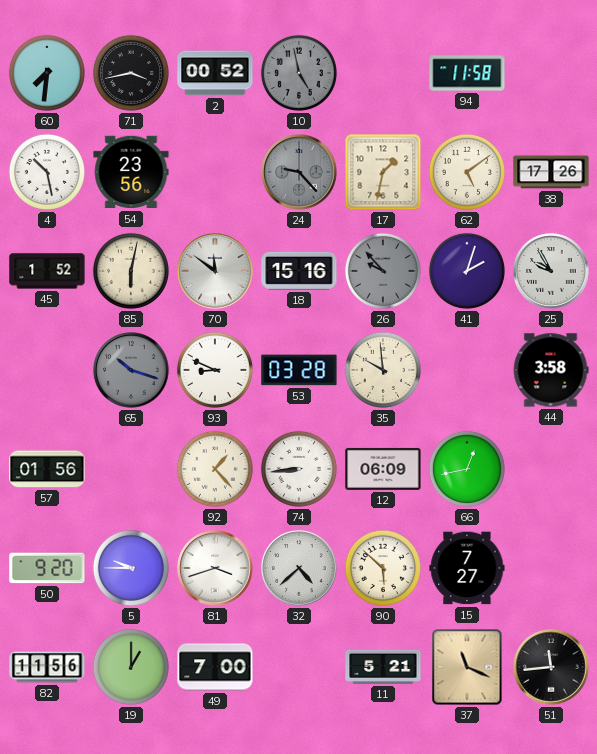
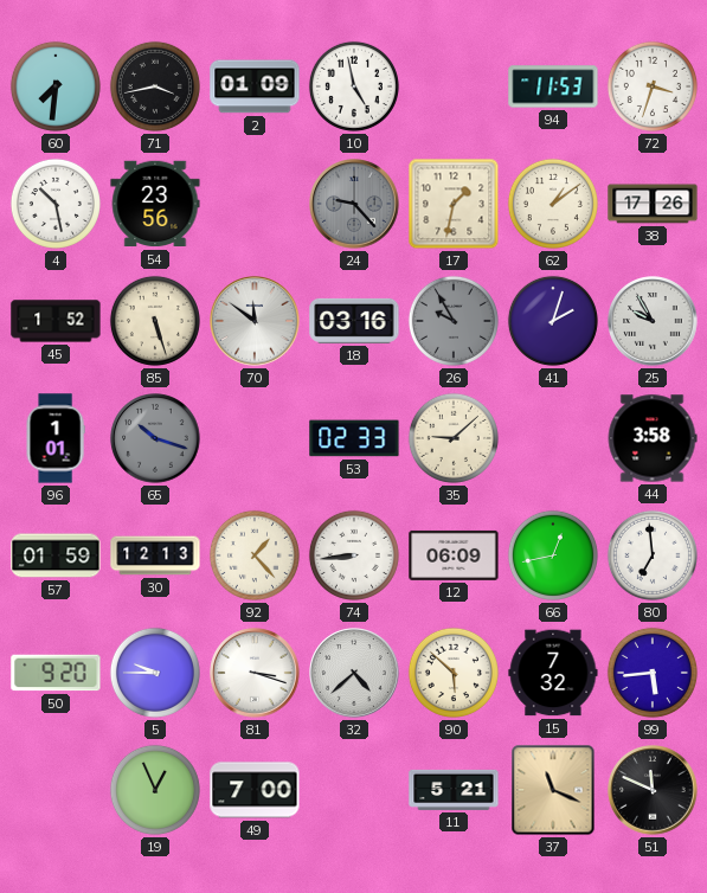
2: 00:52 -> 01:09
10 dial: grey -> white
94: 11:58 -> 11:53
72: none -> 3:33
62: 5:09 -> 1:09
85: 6:02 -> 5:27
18: 15:16 -> 03:16
26: 9:53 -> 9:55
96: none -> 1:01
93: 8:49 -> none
53: 03:28 -> 02:33
35: 9:59 -> 9:08
57: 01:56 -> 01:59
30: none -> 12:13
80: none -> 6:59
81: 3:42 -> 3:18
15: 7:27 -> 7:32
99: none -> 5:44
82: 11:56 -> none
19: 1:00 -> 12:56
51: 11:44 -> 11:49
